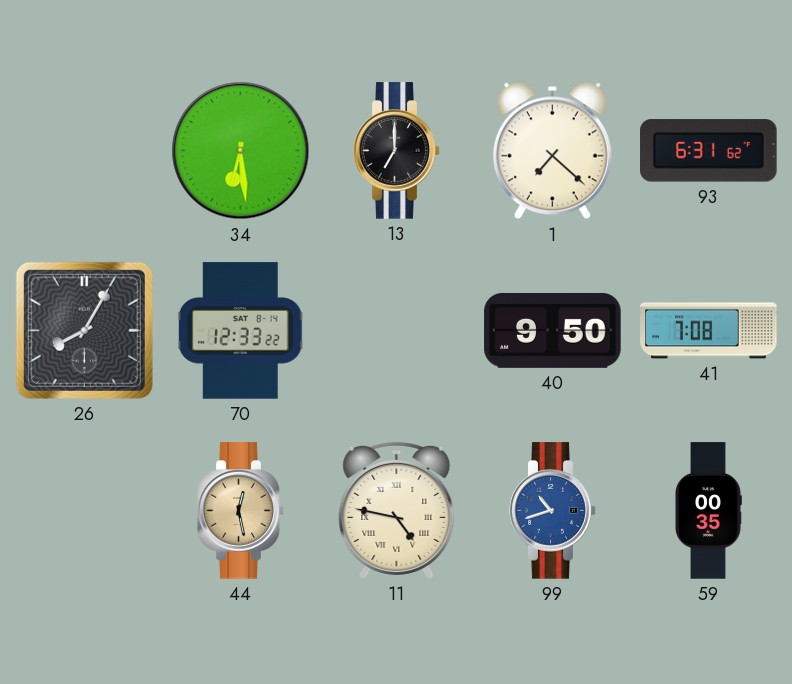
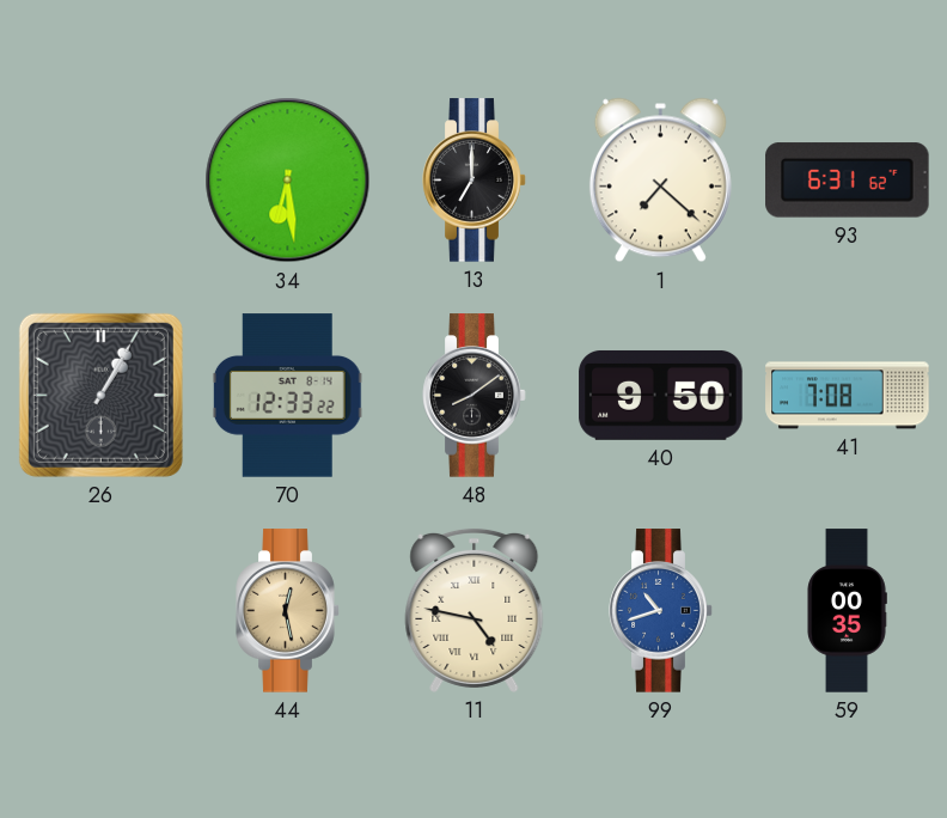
26: 8:05 -> 1:05
48: none -> 8:09
